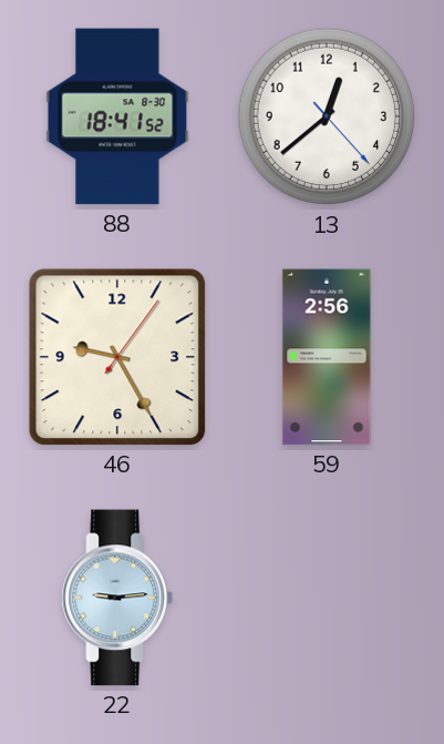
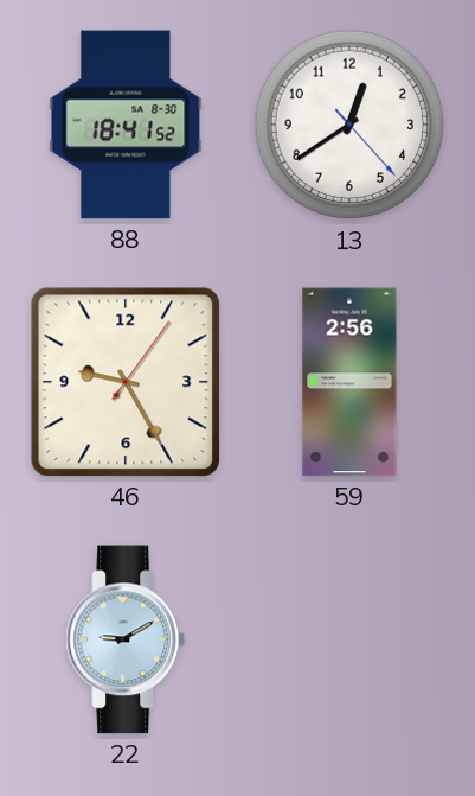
13: 12:38 -> 12:39
22: 9:14 -> 9:10
